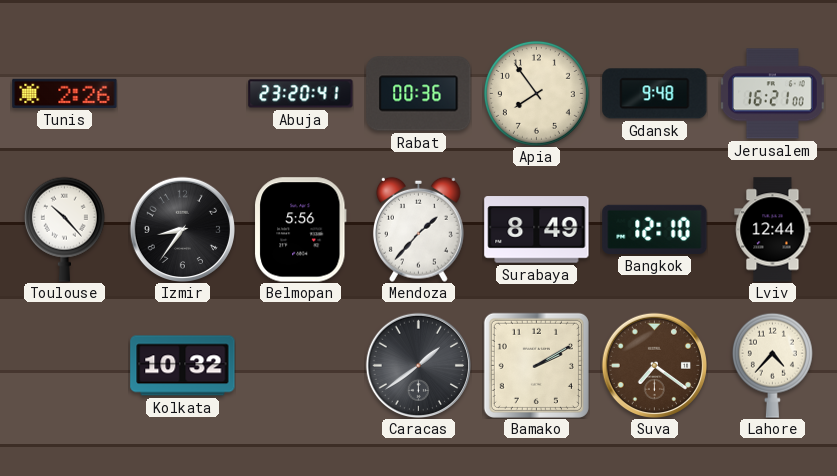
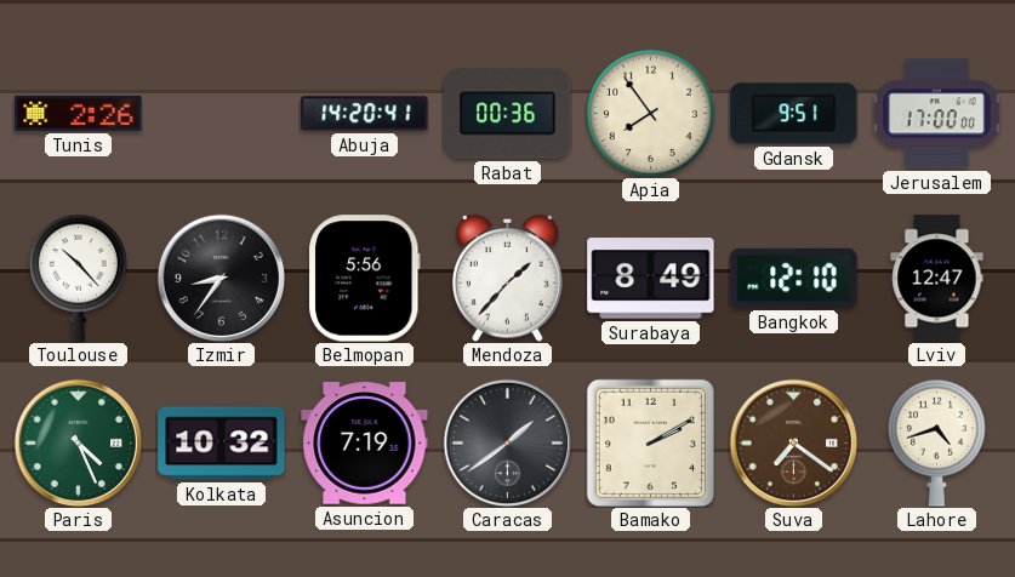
Abuja: 23:20 -> 14:20
Gdansk: 9:48 -> 9:51
Jerusalem: 16:21 -> 17:00
Lviv: 12:44 -> 12:47
Paris: none -> 4:26
Asuncion: none -> 7:19
Lahore: 4:37 -> 4:42
